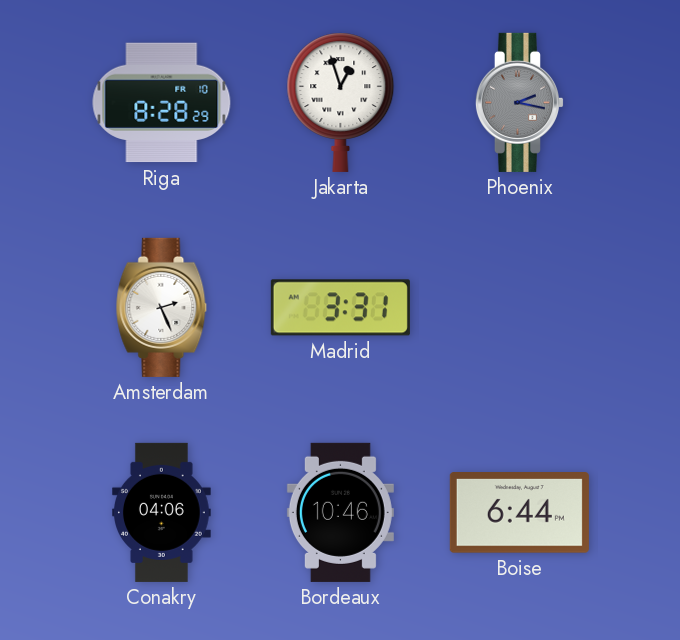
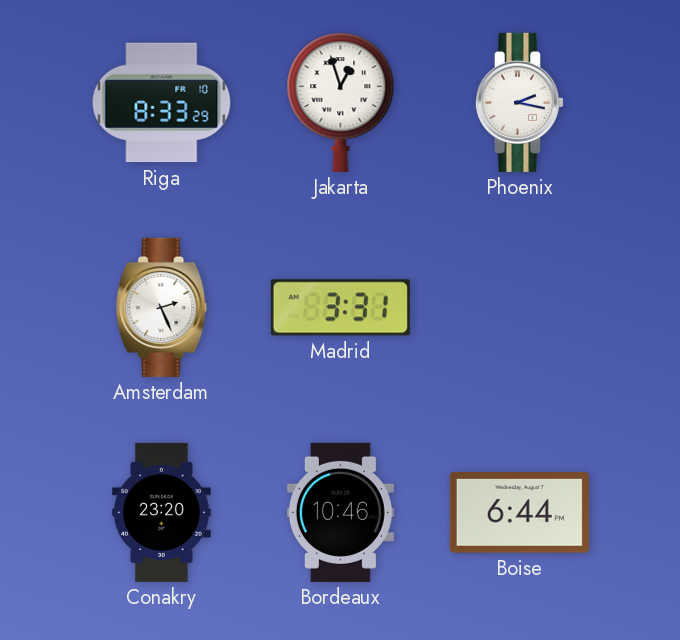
Riga: 8:28 -> 8:33
Phoenix dial: grey -> white
Conakry: 04:06 -> 23:20
